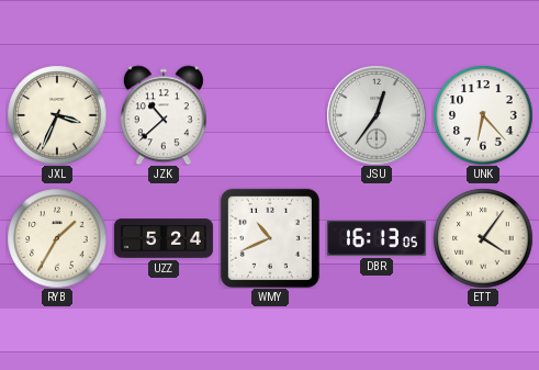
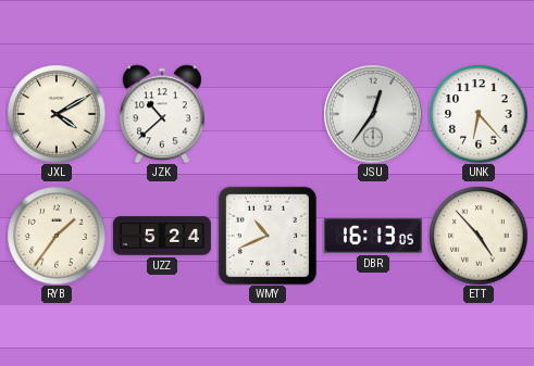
JXL: 3:34 -> 4:10
RYB: 1:35 -> 1:36
ETT: 4:06 -> 4:53
